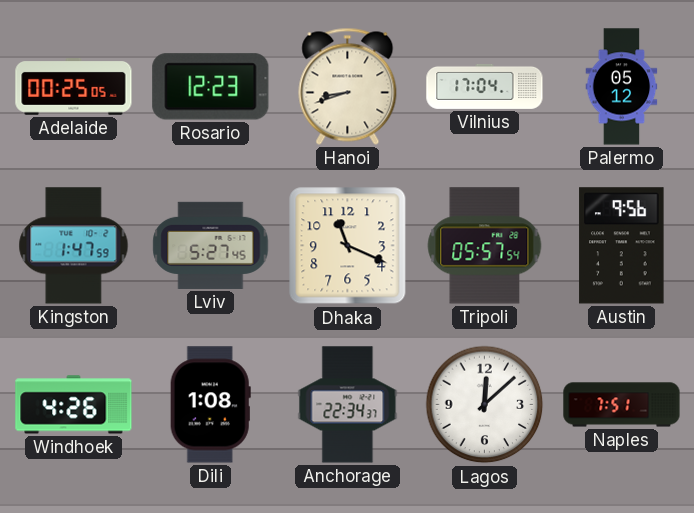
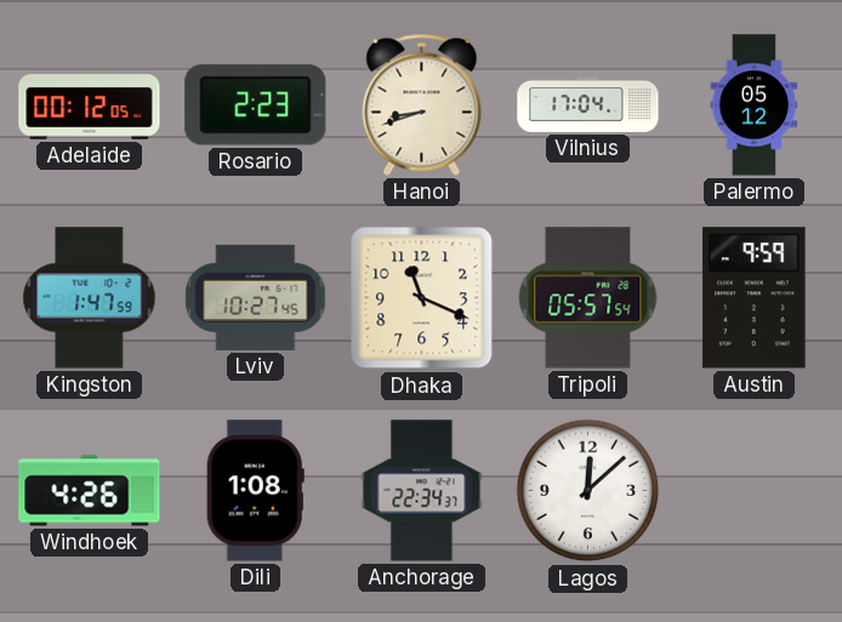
Adelaide: 00:25 -> 00:12
Rosario: 12:23 -> 2:23
Lviv: 5:27 -> 10:27
Austin: 9:56 -> 9:59
Naples: 7:51 -> none
